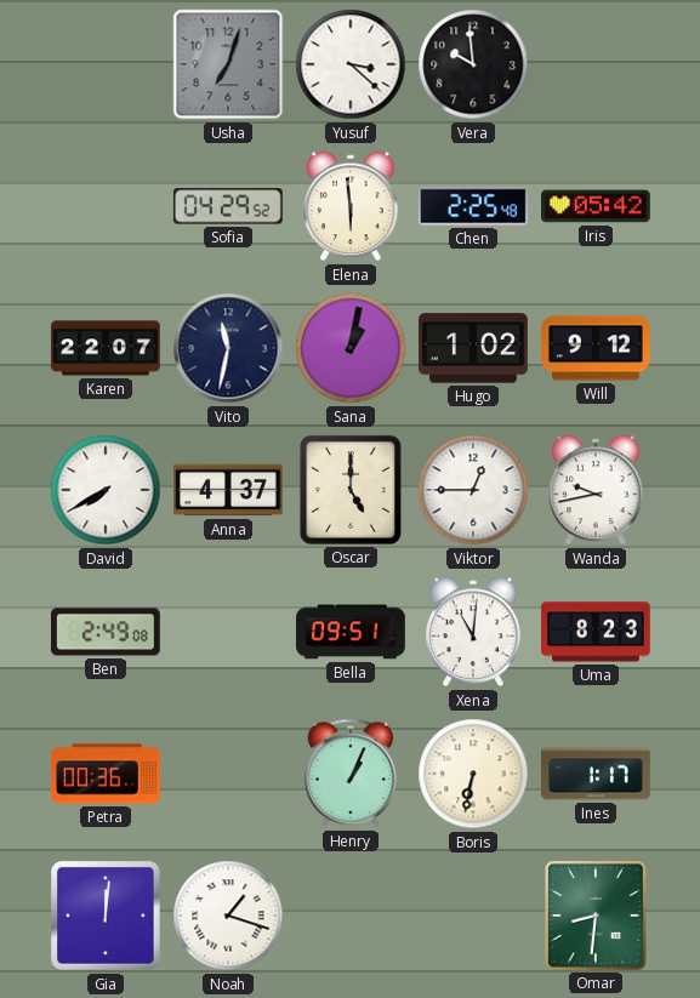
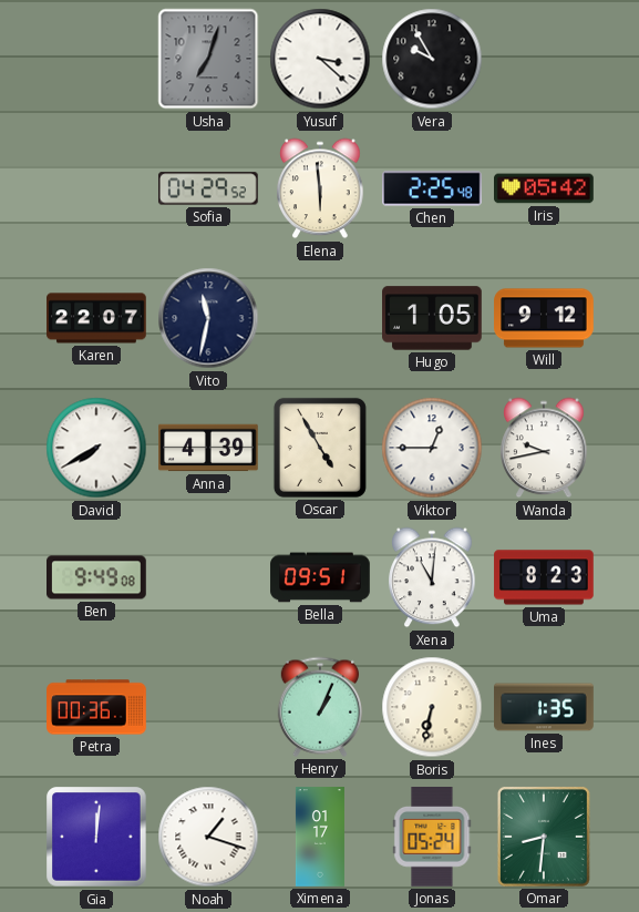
Vera: 9:59 -> 9:55
Sana: 1:02 -> none
Hugo: 1:02 -> 1:05
Anna: 4:37 -> 4:39
Oscar: 5:00 -> 4:55
Ben: 2:49 -> 9:49
Ines: 1:17 -> 1:35
Ximena: none -> 01:17
Jonas: none -> 05:24
